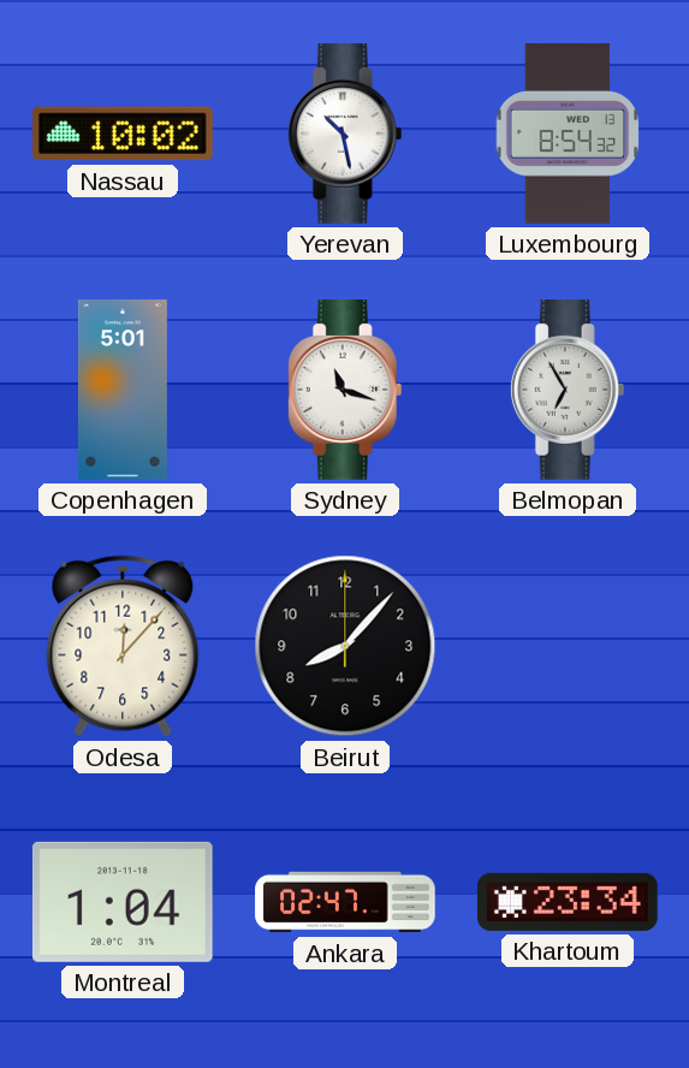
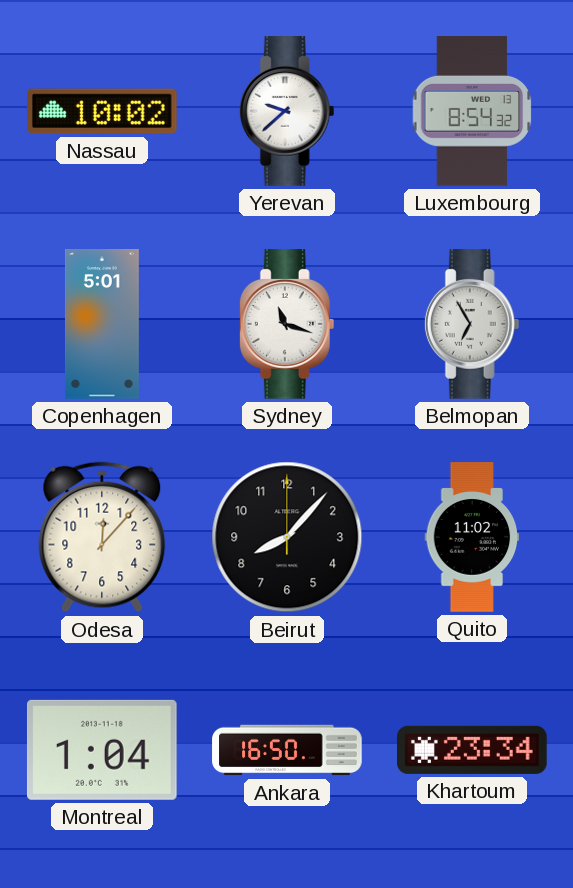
Yerevan: 10:28 -> 9:38
Quito: none -> 11:02
Ankara: 02:47 -> 16:50
